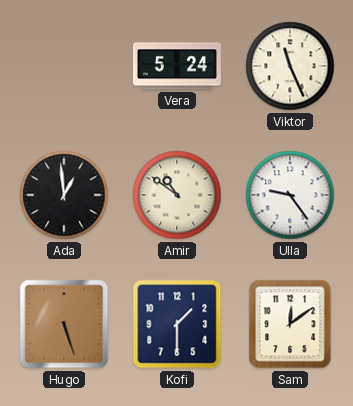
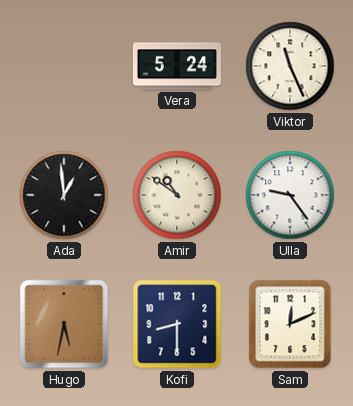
Hugo: 5:27 -> 5:32
Kofi: 1:30 -> 8:30
Sam: 12:09 -> 12:11
